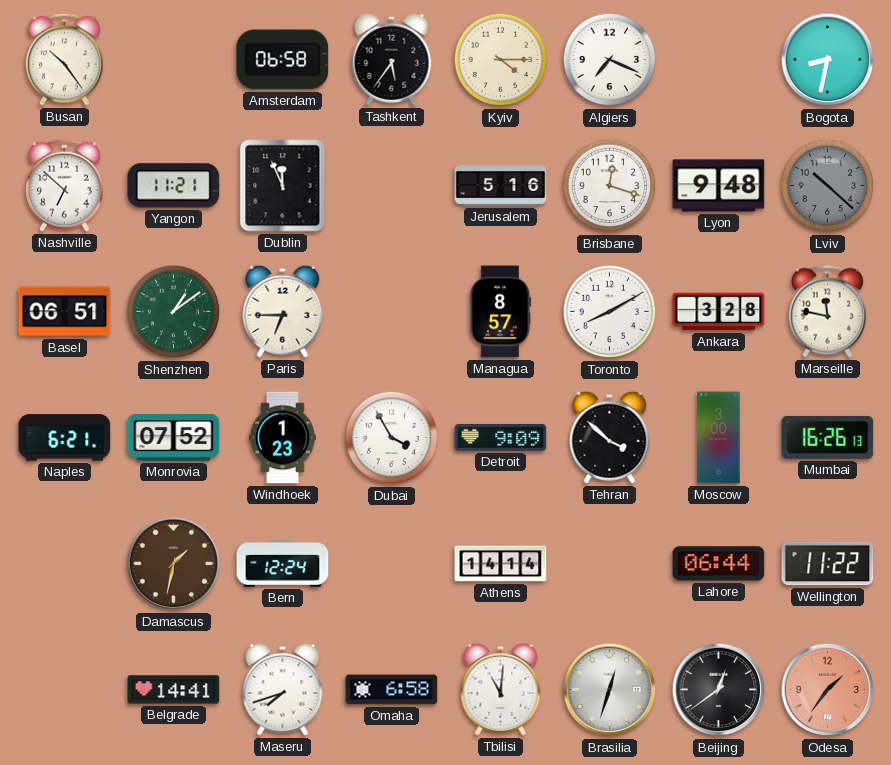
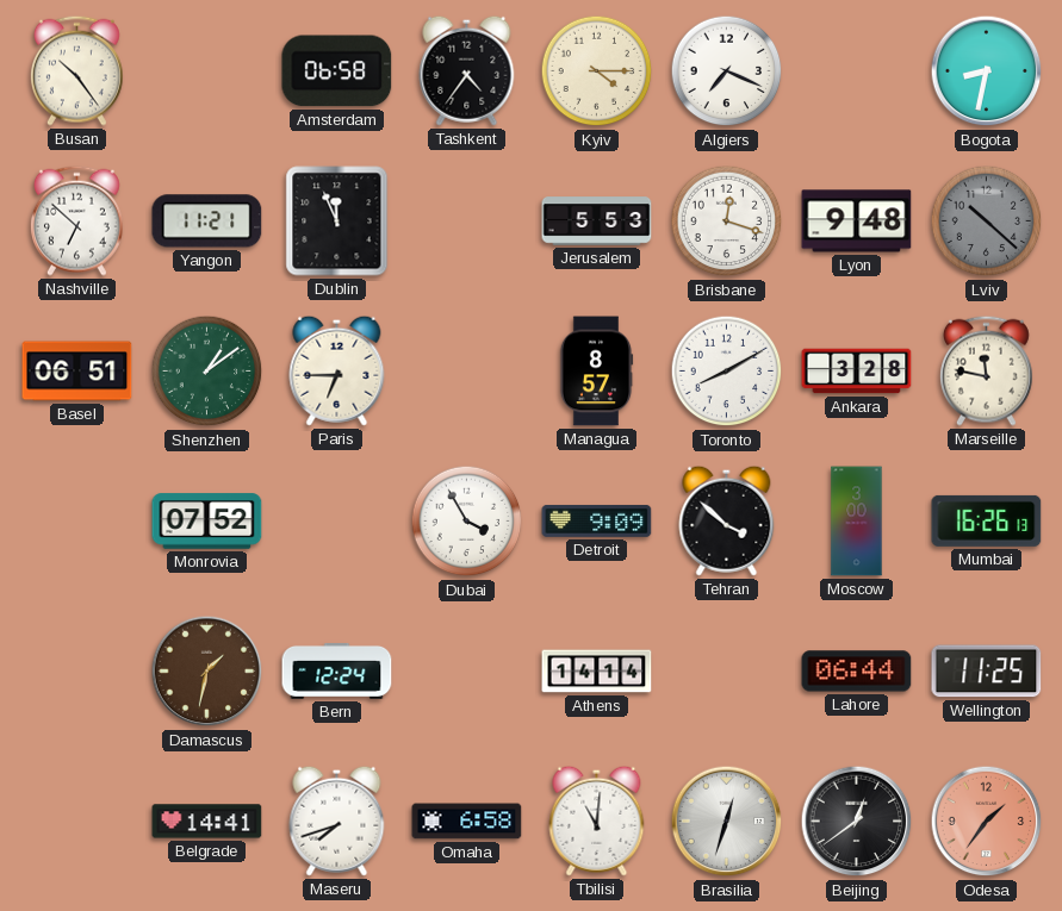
Tashkent: 5:36 -> 4:36
Jerusalem: 5:16 -> 5:53
Naples: 6:21 -> none
Windhoek: 1:23 -> none
Wellington: 11:22 -> 11:25
